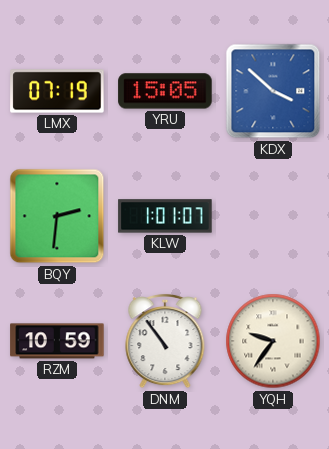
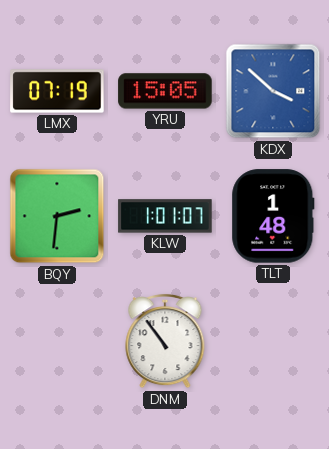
TLT: none -> 1:48
RZM: 10:59 -> none
YQH: 9:36 -> none
